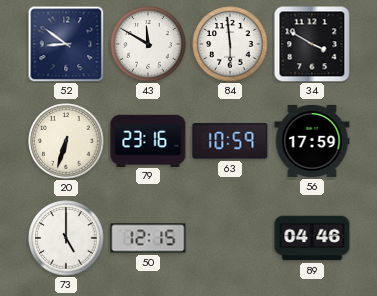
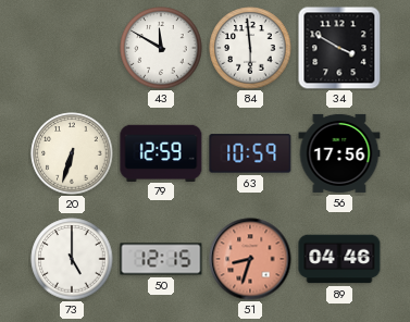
52: 8:51 -> none
79: 23:16 -> 12:59
56: 17:59 -> 17:56
51: none -> 8:33
